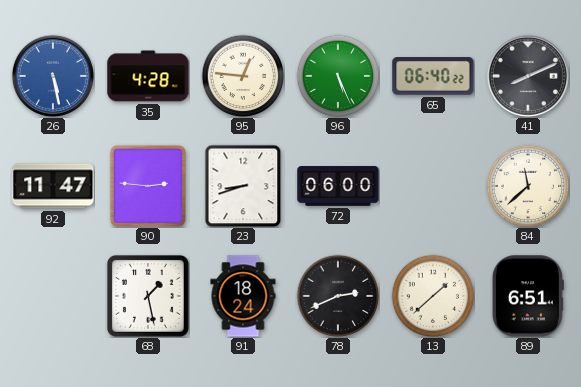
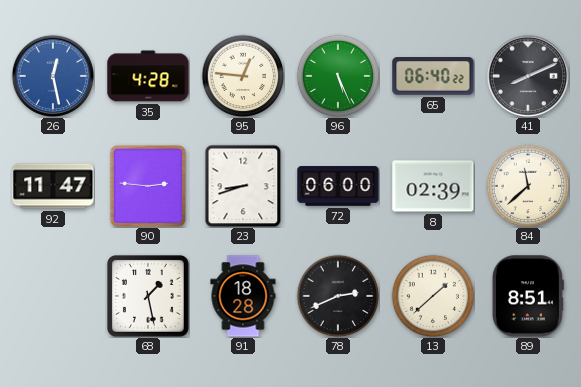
26: 5:28 -> 12:28
8: none -> 02:39
91: 18:24 -> 18:28
89: 6:51 -> 8:51
